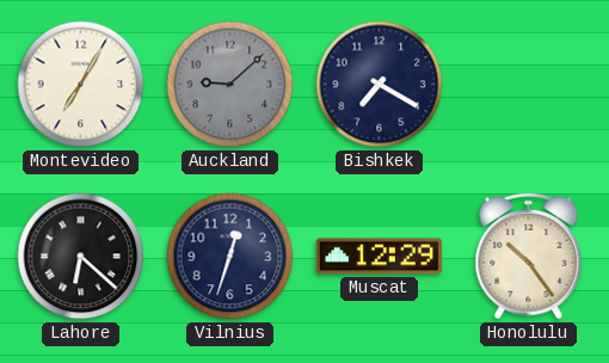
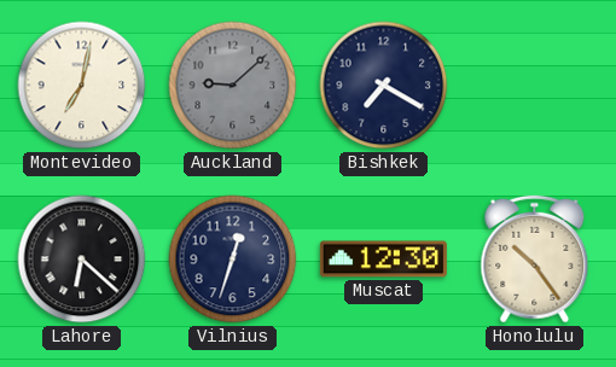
Montevideo: 7:05 -> 7:02
Muscat: 12:29 -> 12:30
